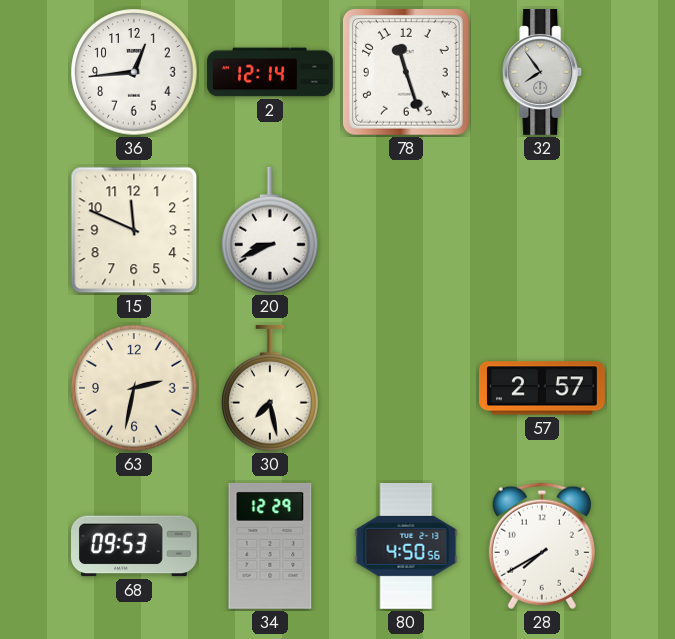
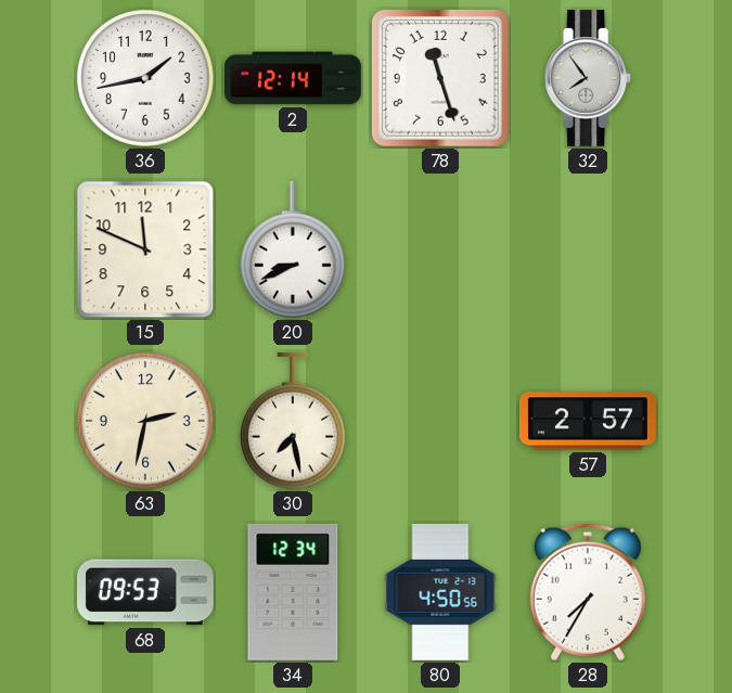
36: 12:44 -> 1:43
34: 12:29 -> 12:34
28: 7:40 -> 7:35
